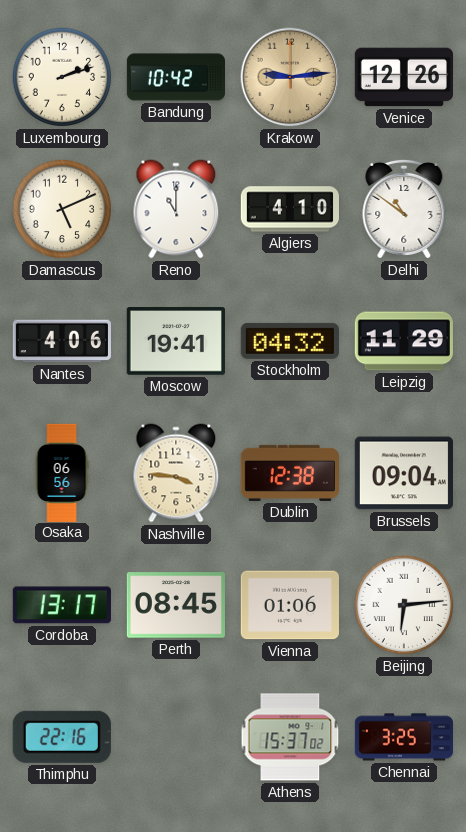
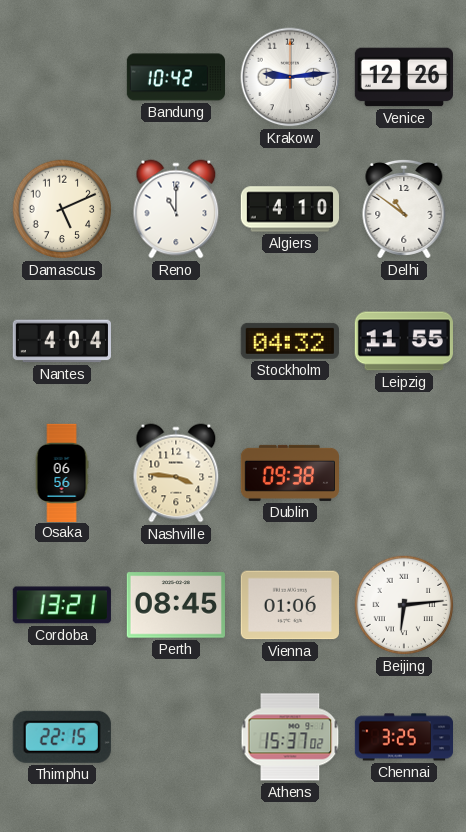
Luxembourg: 2:12 -> none
Krakow dial: champagne -> white
Nantes: 4:06 -> 4:04
Moscow: 19:41 -> none
Leipzig: 11:29 -> 11:55
Dublin: 12:38 -> 09:38
Brussels: 09:04 -> none
Cordoba: 13:17 -> 13:21
Thimphu: 22:16 -> 22:15
